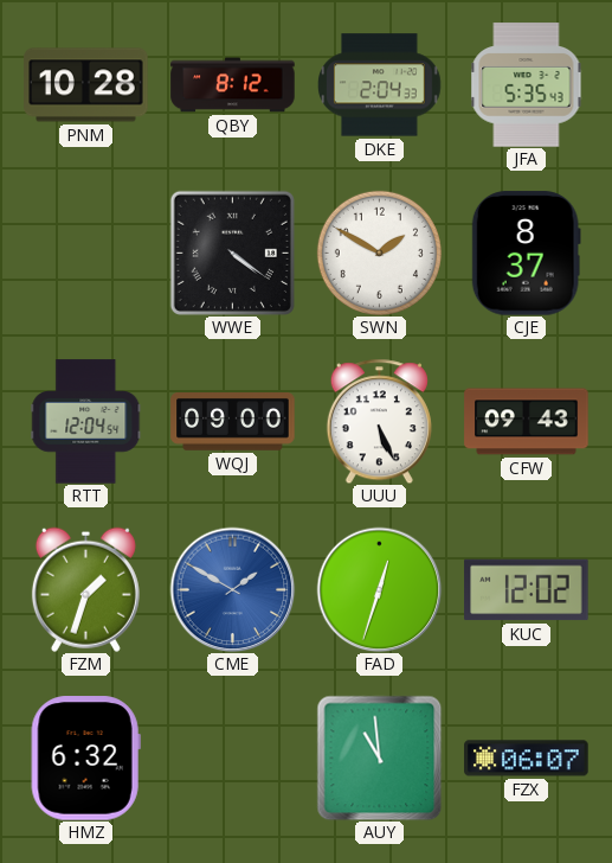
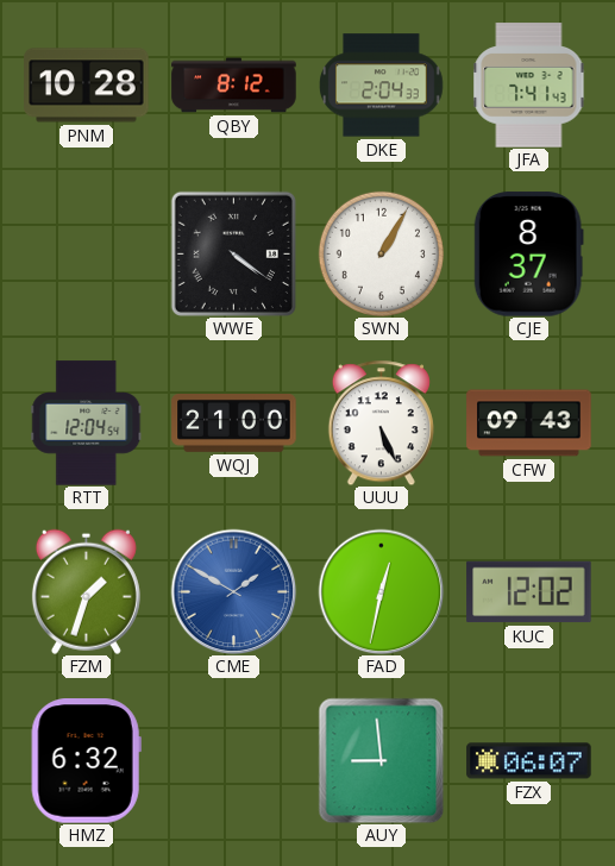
JFA: 5:35 -> 7:41
SWN: 1:50 -> 1:05
WQJ: 09:00 -> 21:00
FAD: 12:33 -> 12:32
AUY: 10:59 -> 8:59
